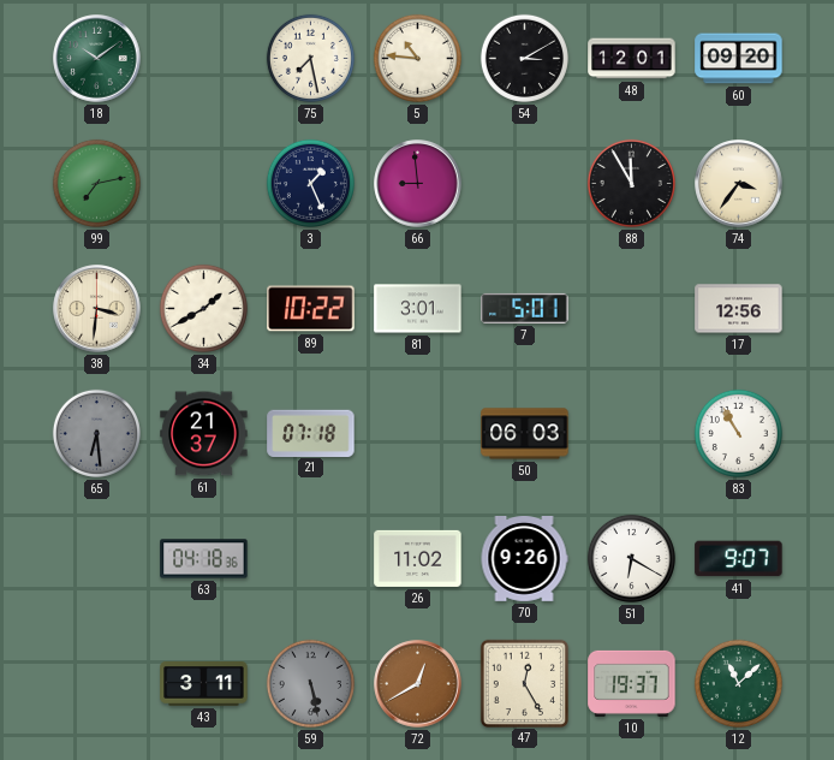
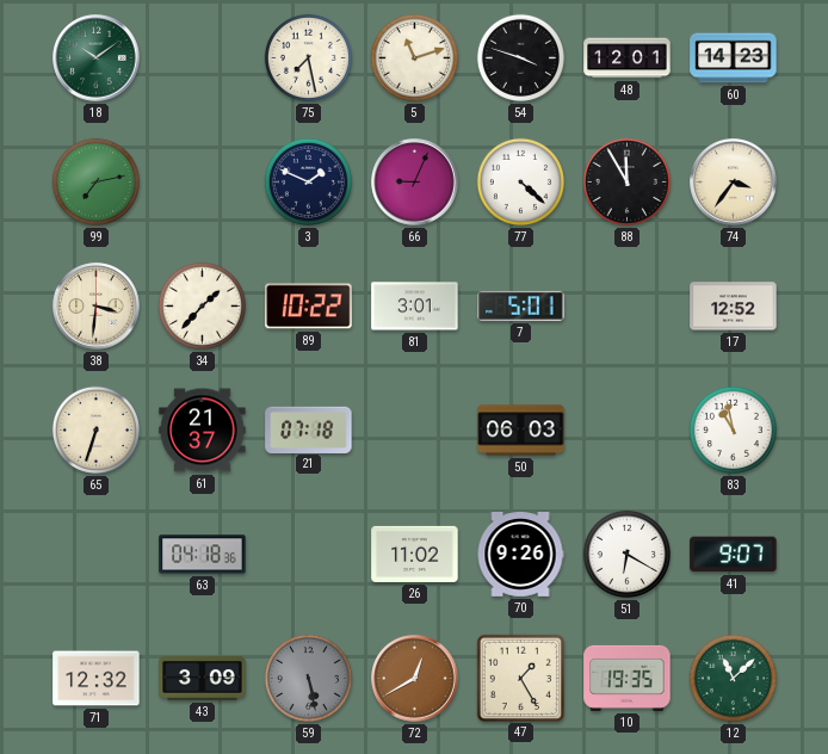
5: 10:46 -> 11:12
54: 3:10 -> 3:48
60: 09:20 -> 14:23
3: 1:26 -> 1:49
66: 8:59 -> 9:04
77: none -> 4:22
34: 1:40 -> 1:37
17: 12:56 -> 12:52
65: 6:29 -> 6:33
65 dial: grey -> cream
83: 10:55 -> 10:58
71: none -> 12:32
43: 3:11 -> 3:09
47: 12:25 -> 1:25
10: 19:37 -> 19:35
